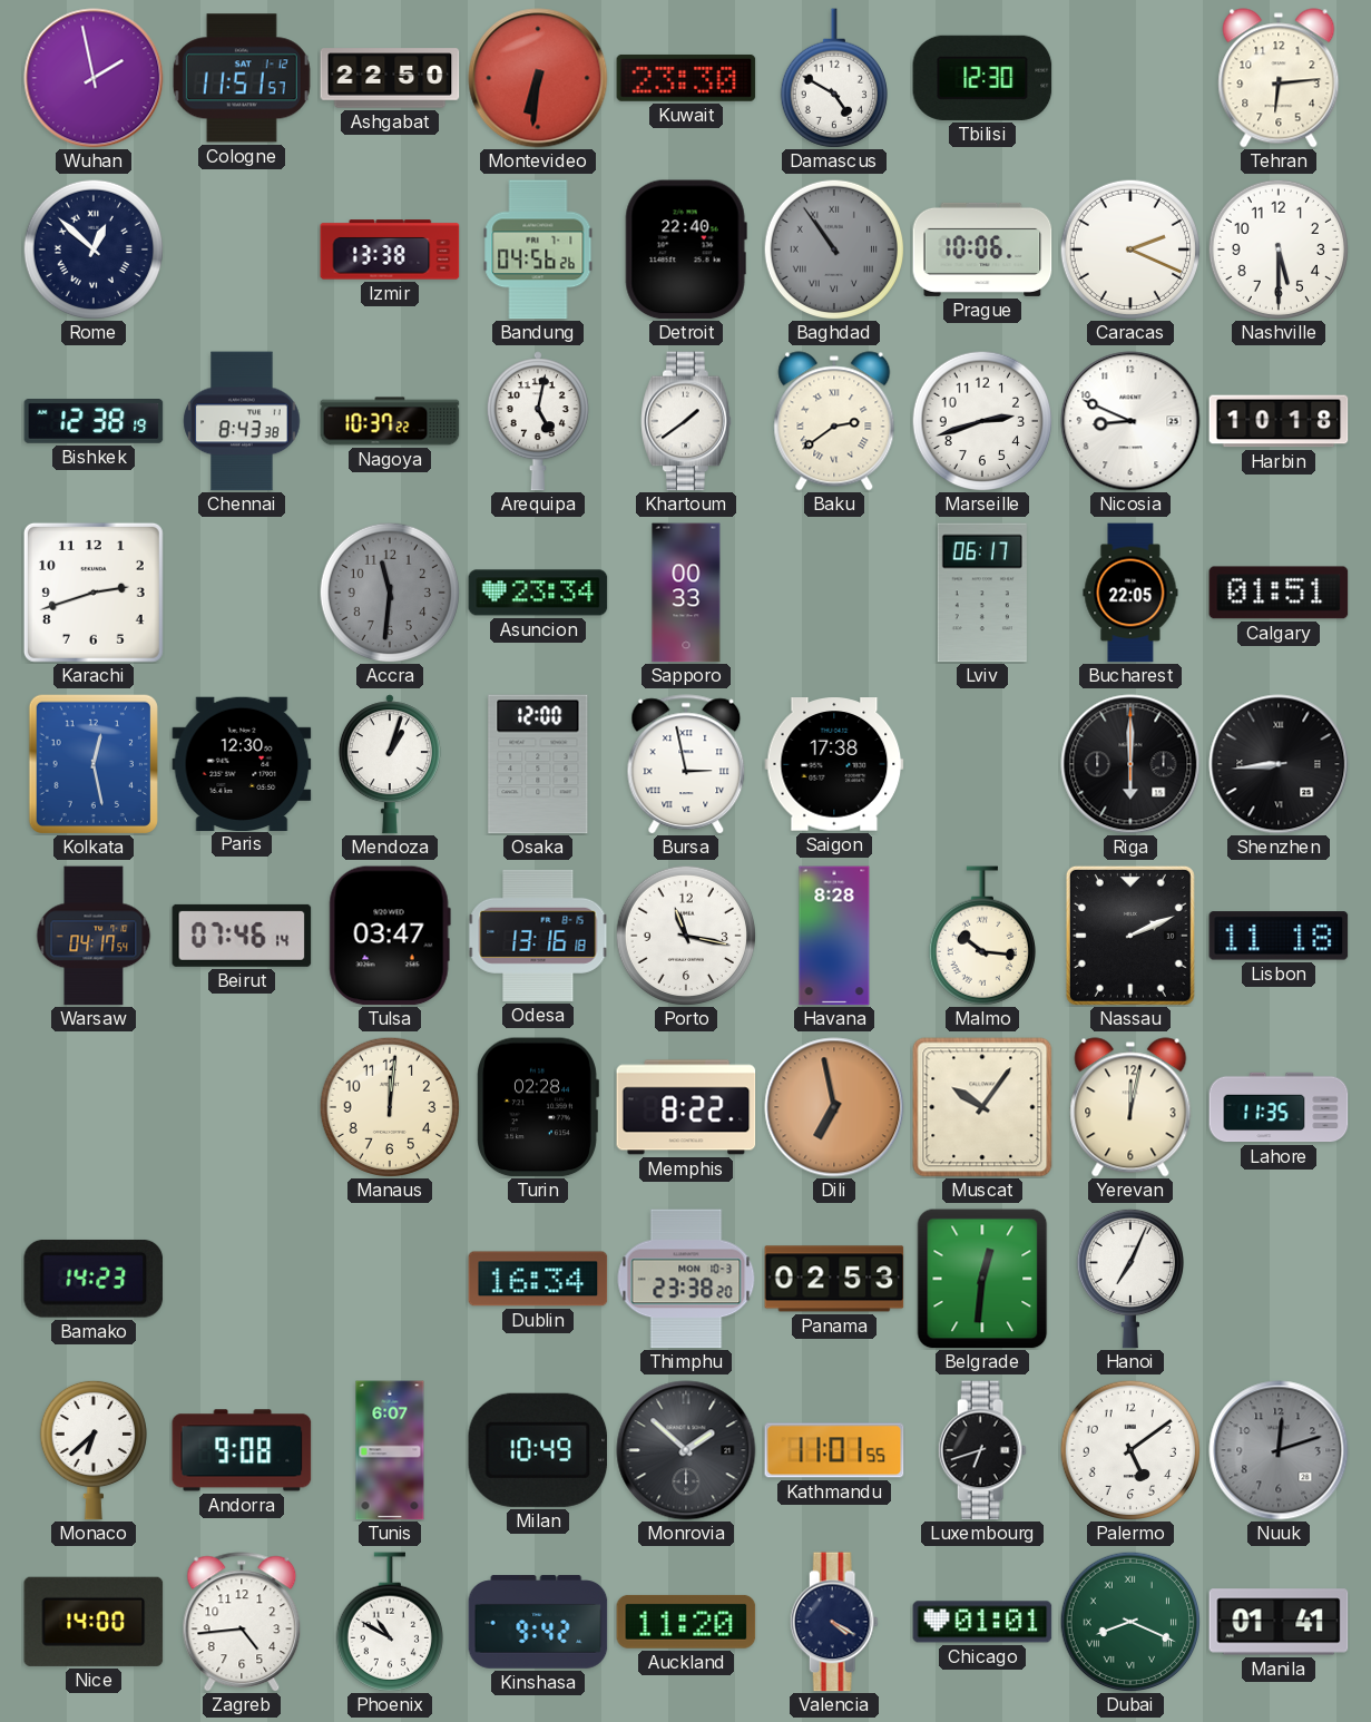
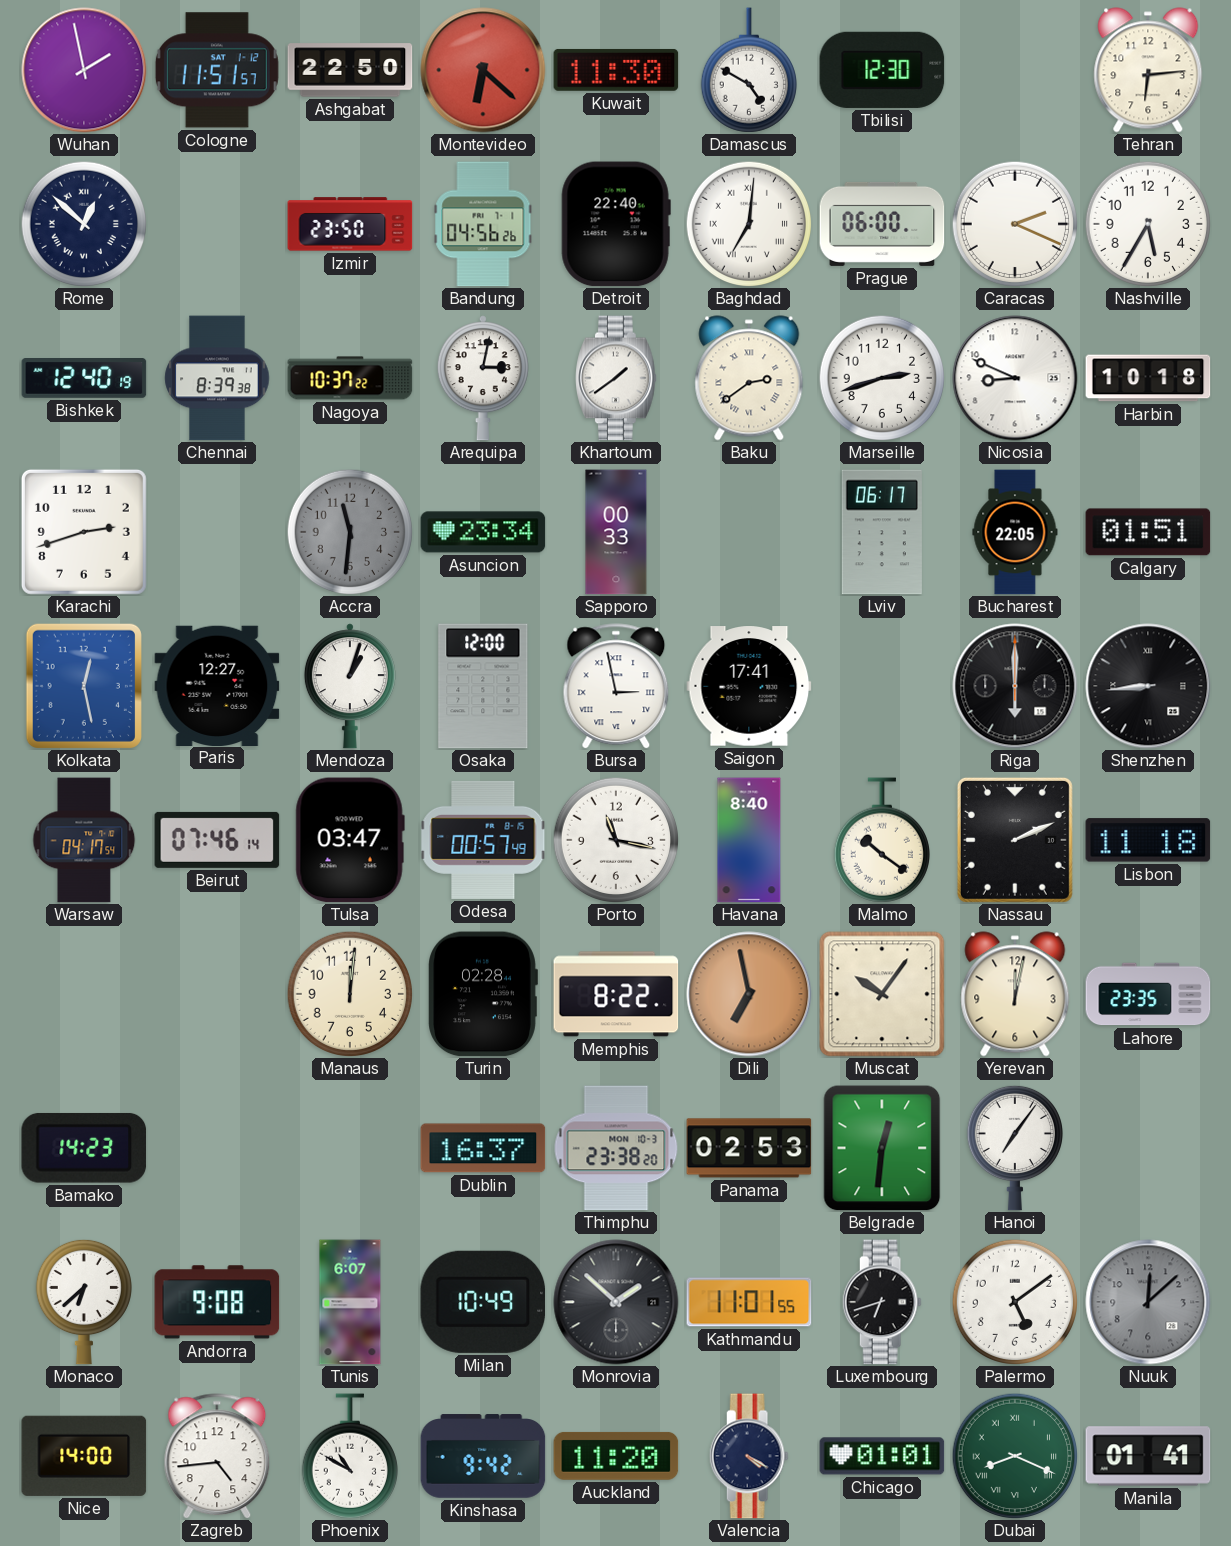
Montevideo: 6:31 -> 6:22
Kuwait: 23:30 -> 11:30
Izmir: 13:38 -> 23:50
Baghdad: 10:54 -> 7:01
Baghdad dial: grey -> white
Prague: 10:06 -> 06:00
Nashville: 5:30 -> 5:35
Bishkek: 12:38 -> 12:40
Chennai: 8:43 -> 8:39
Arequipa: 5:02 -> 3:02
Paris: 12:30 -> 12:27
Saigon: 17:38 -> 17:41
Odesa: 13:16 -> 00:57
Havana: 8:28 -> 8:40
Malmo: 10:16 -> 10:21
Lahore: 11:35 -> 23:35
Dublin: 16:34 -> 16:37
Hanoi: 7:04 -> 7:06
Nuuk: 12:12 -> 12:08
